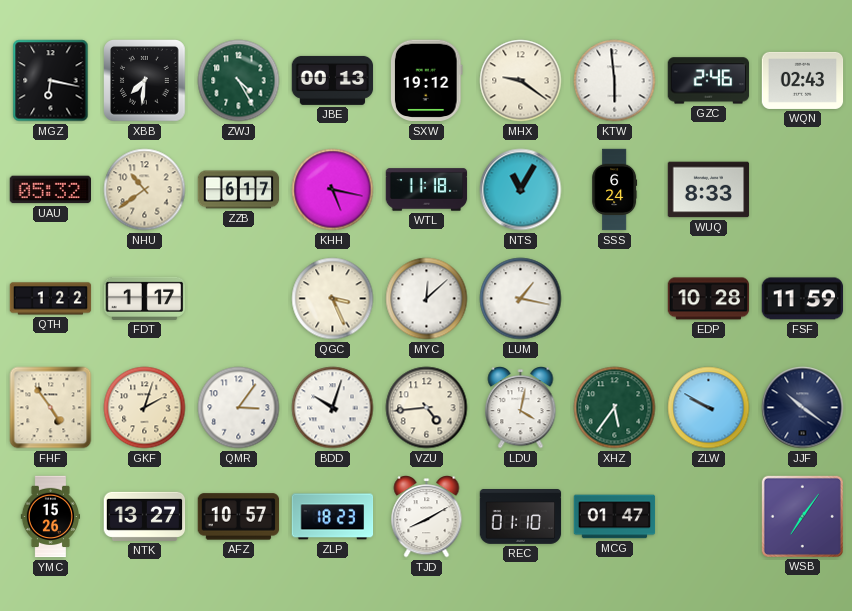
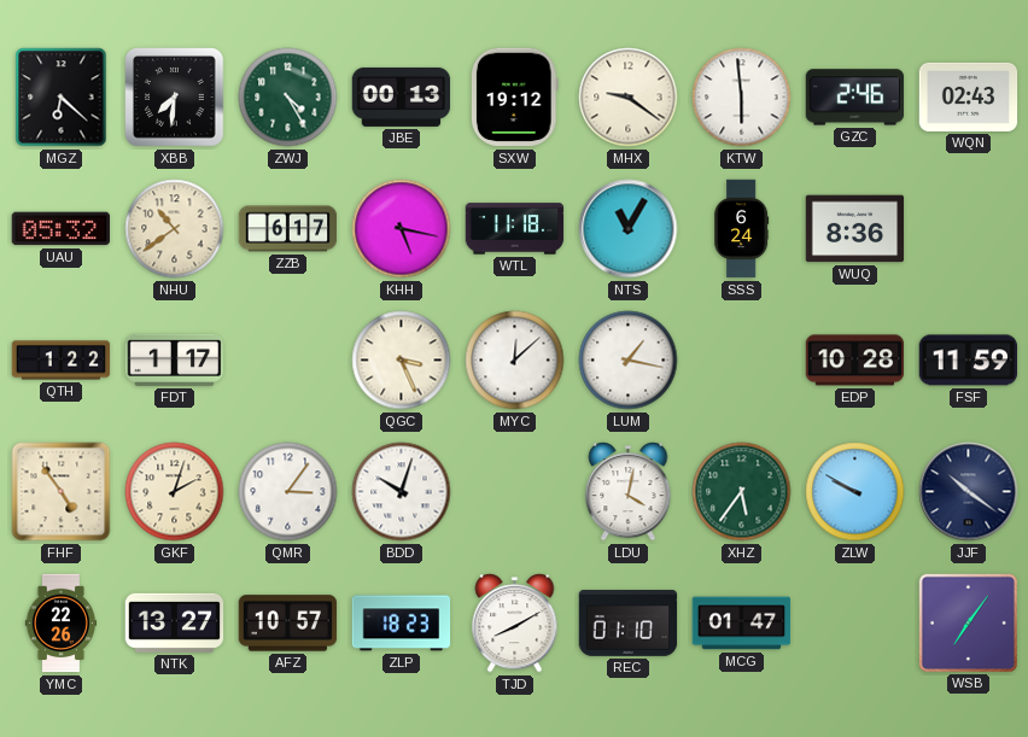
MGZ: 6:17 -> 6:22
WUQ: 8:33 -> 8:36
VZU: 4:44 -> none
YMC: 15:26 -> 22:26
